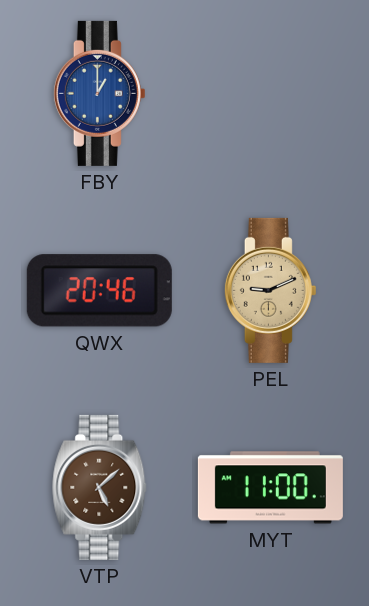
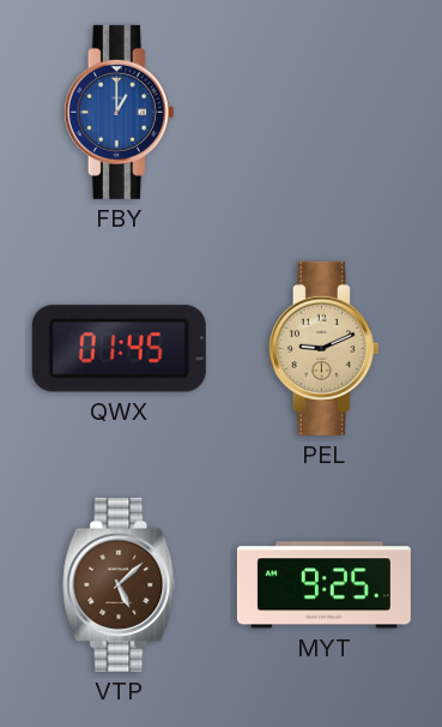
QWX: 20:46 -> 01:45
MYT: 11:00 -> 9:25
